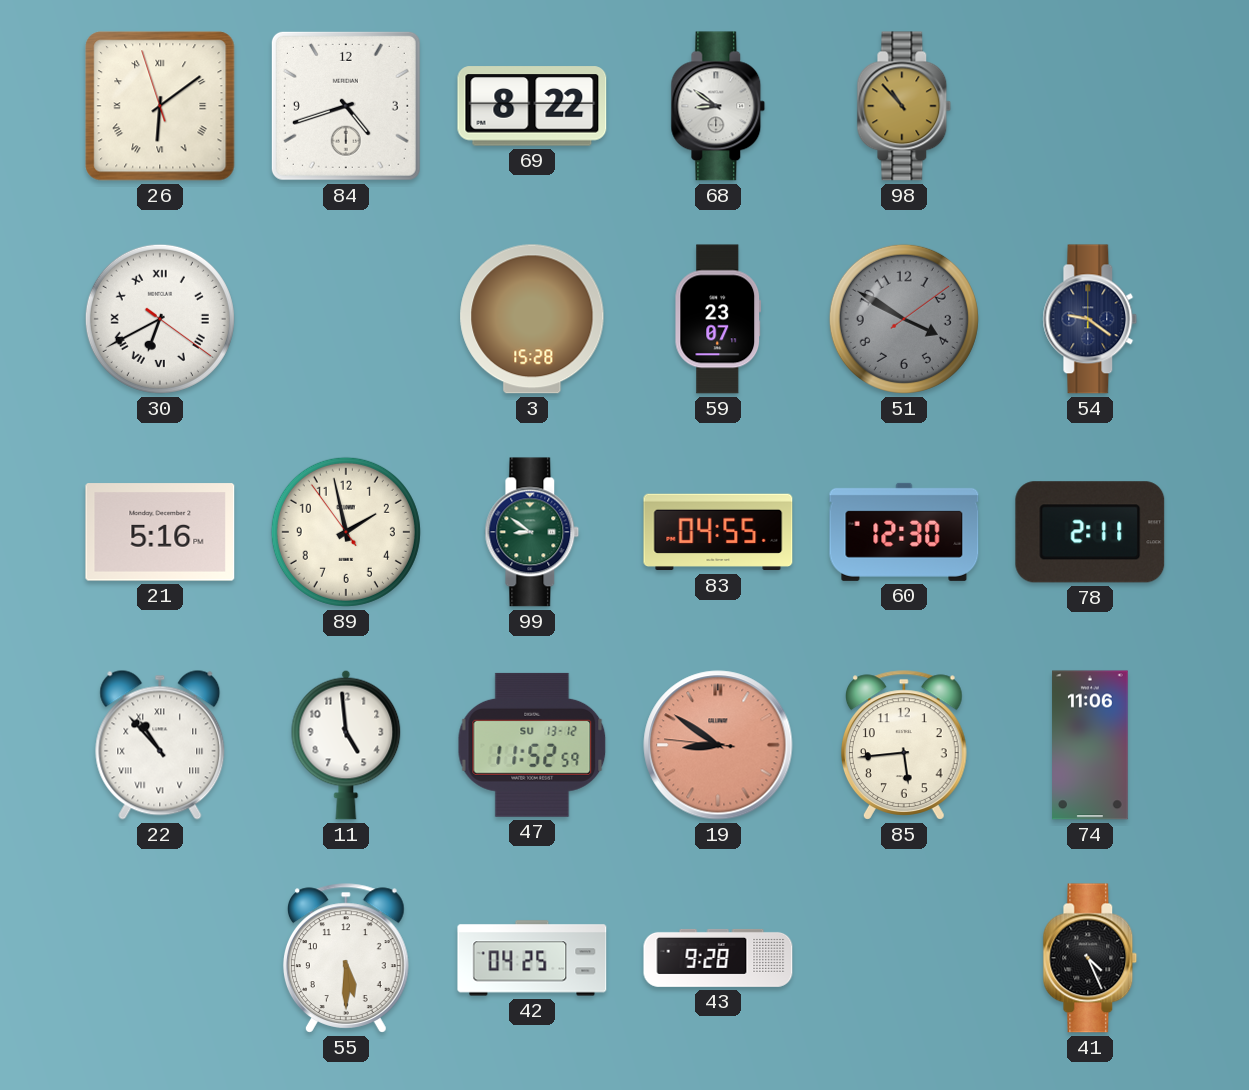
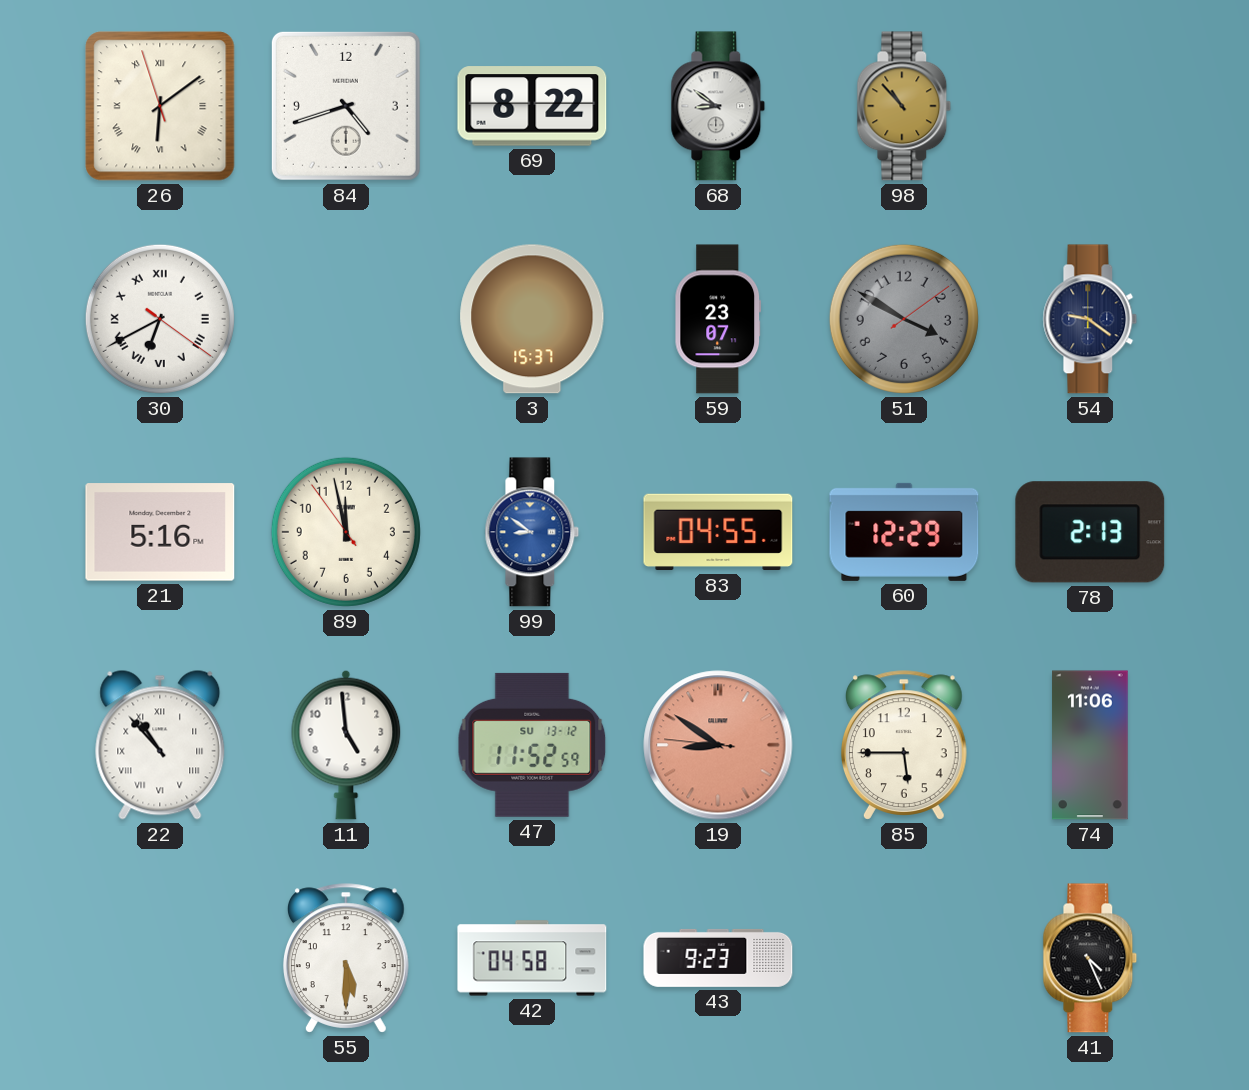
3: 15:28 -> 15:37
89: 1:57 -> 11:57
99 dial: green -> blue
60: 12:30 -> 12:29
78: 2:11 -> 2:13
85: 5:44 -> 5:45
42: 04:25 -> 04:58
43: 9:28 -> 9:23
